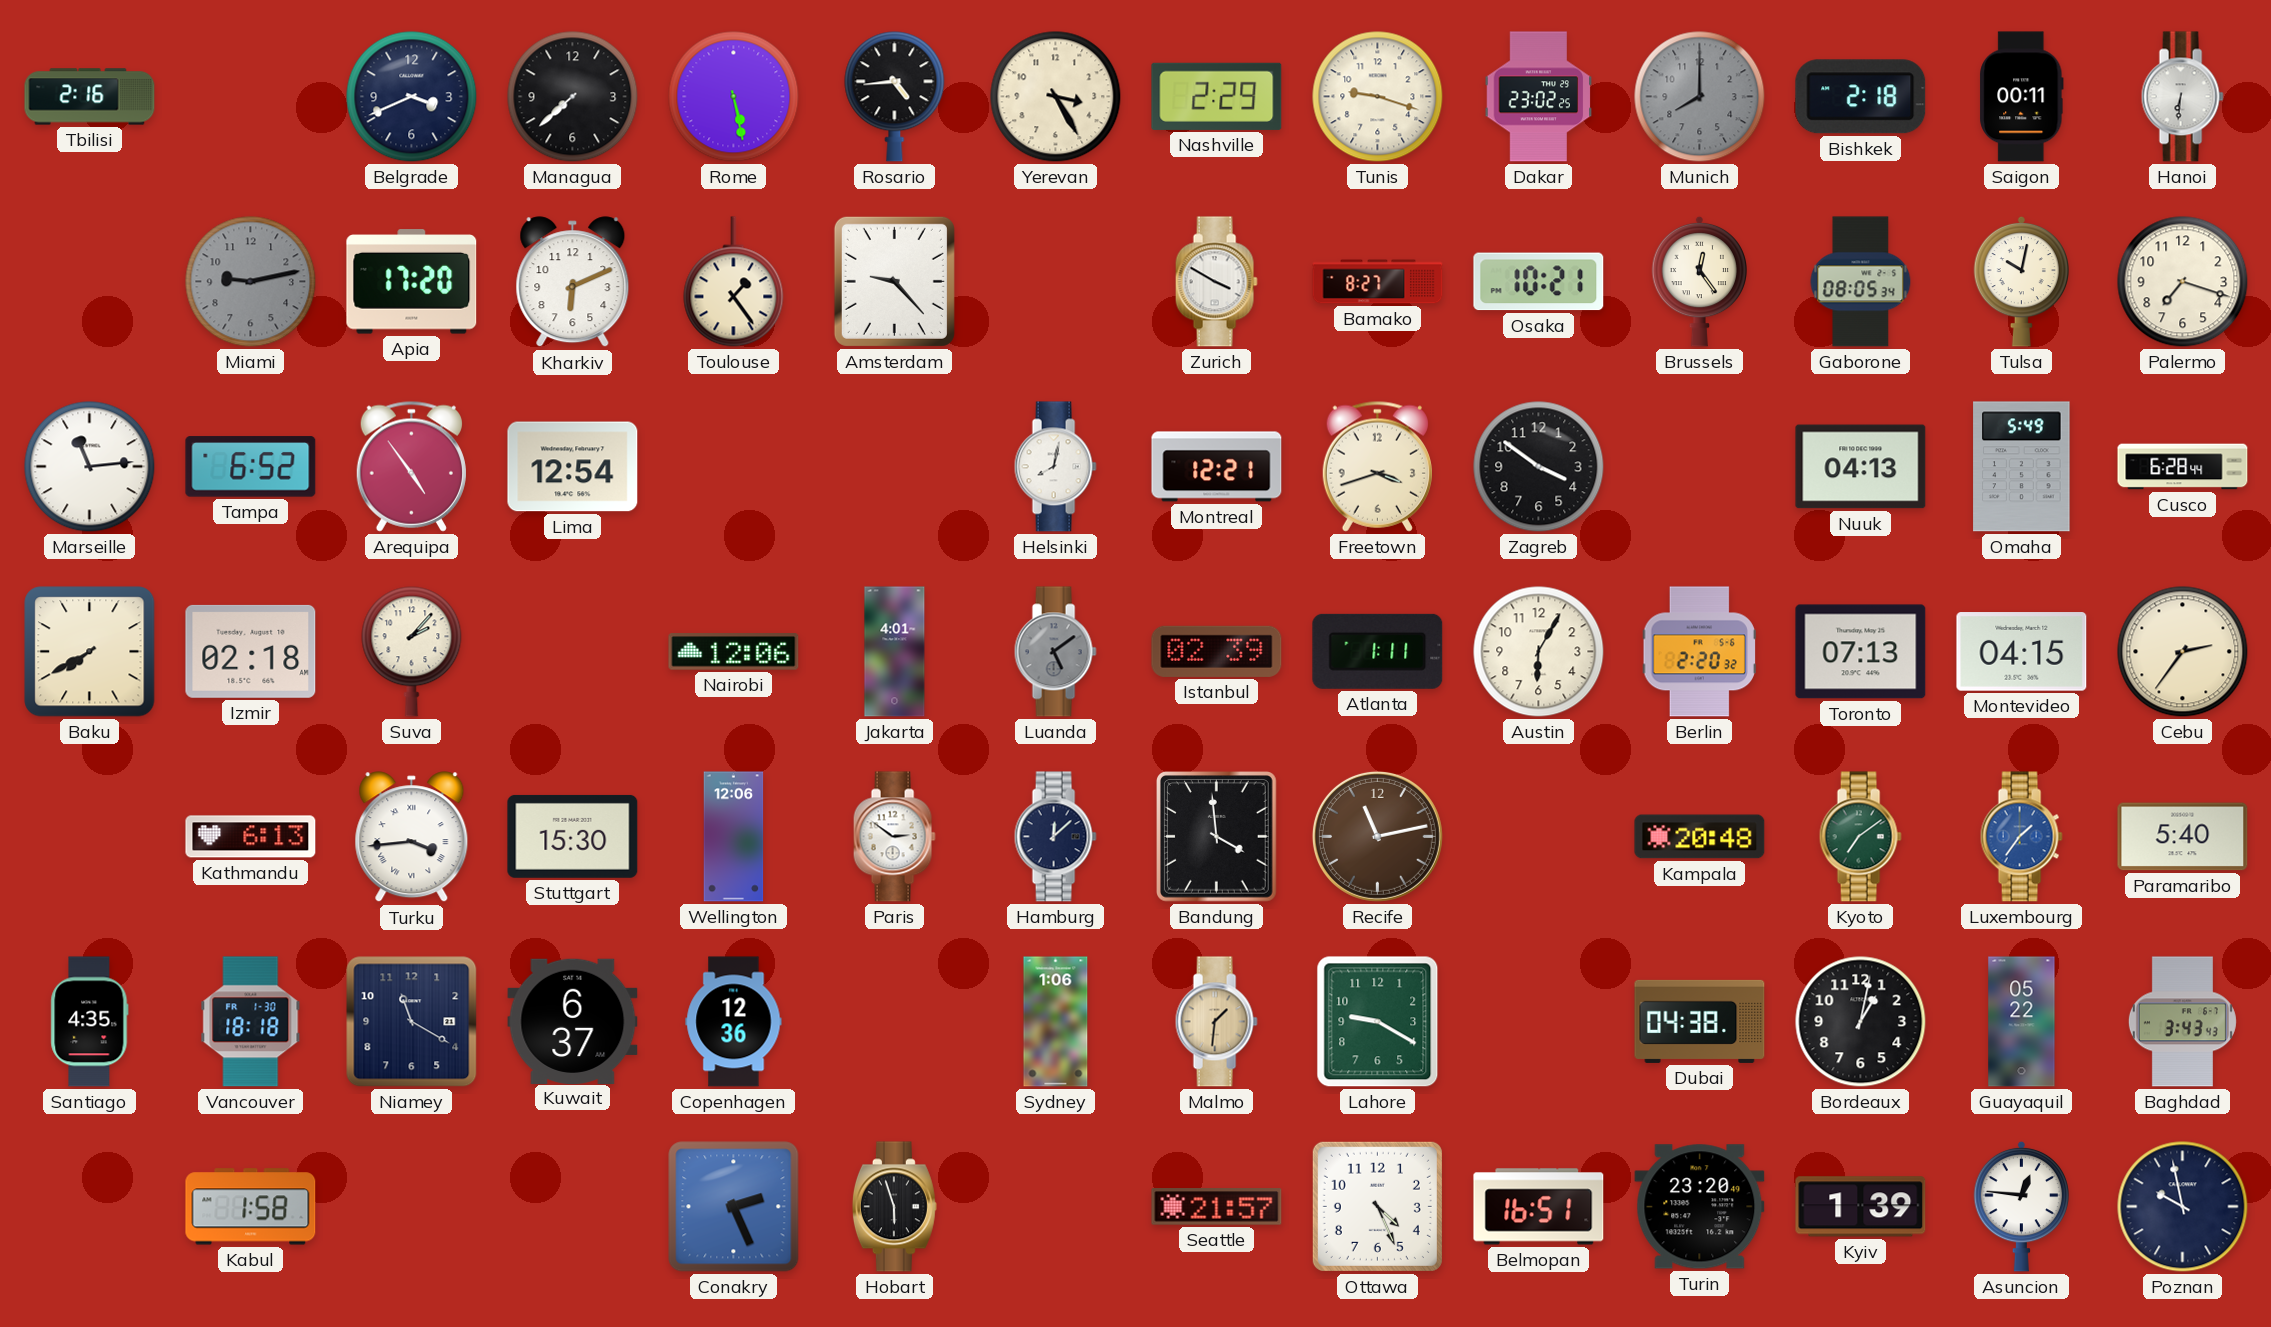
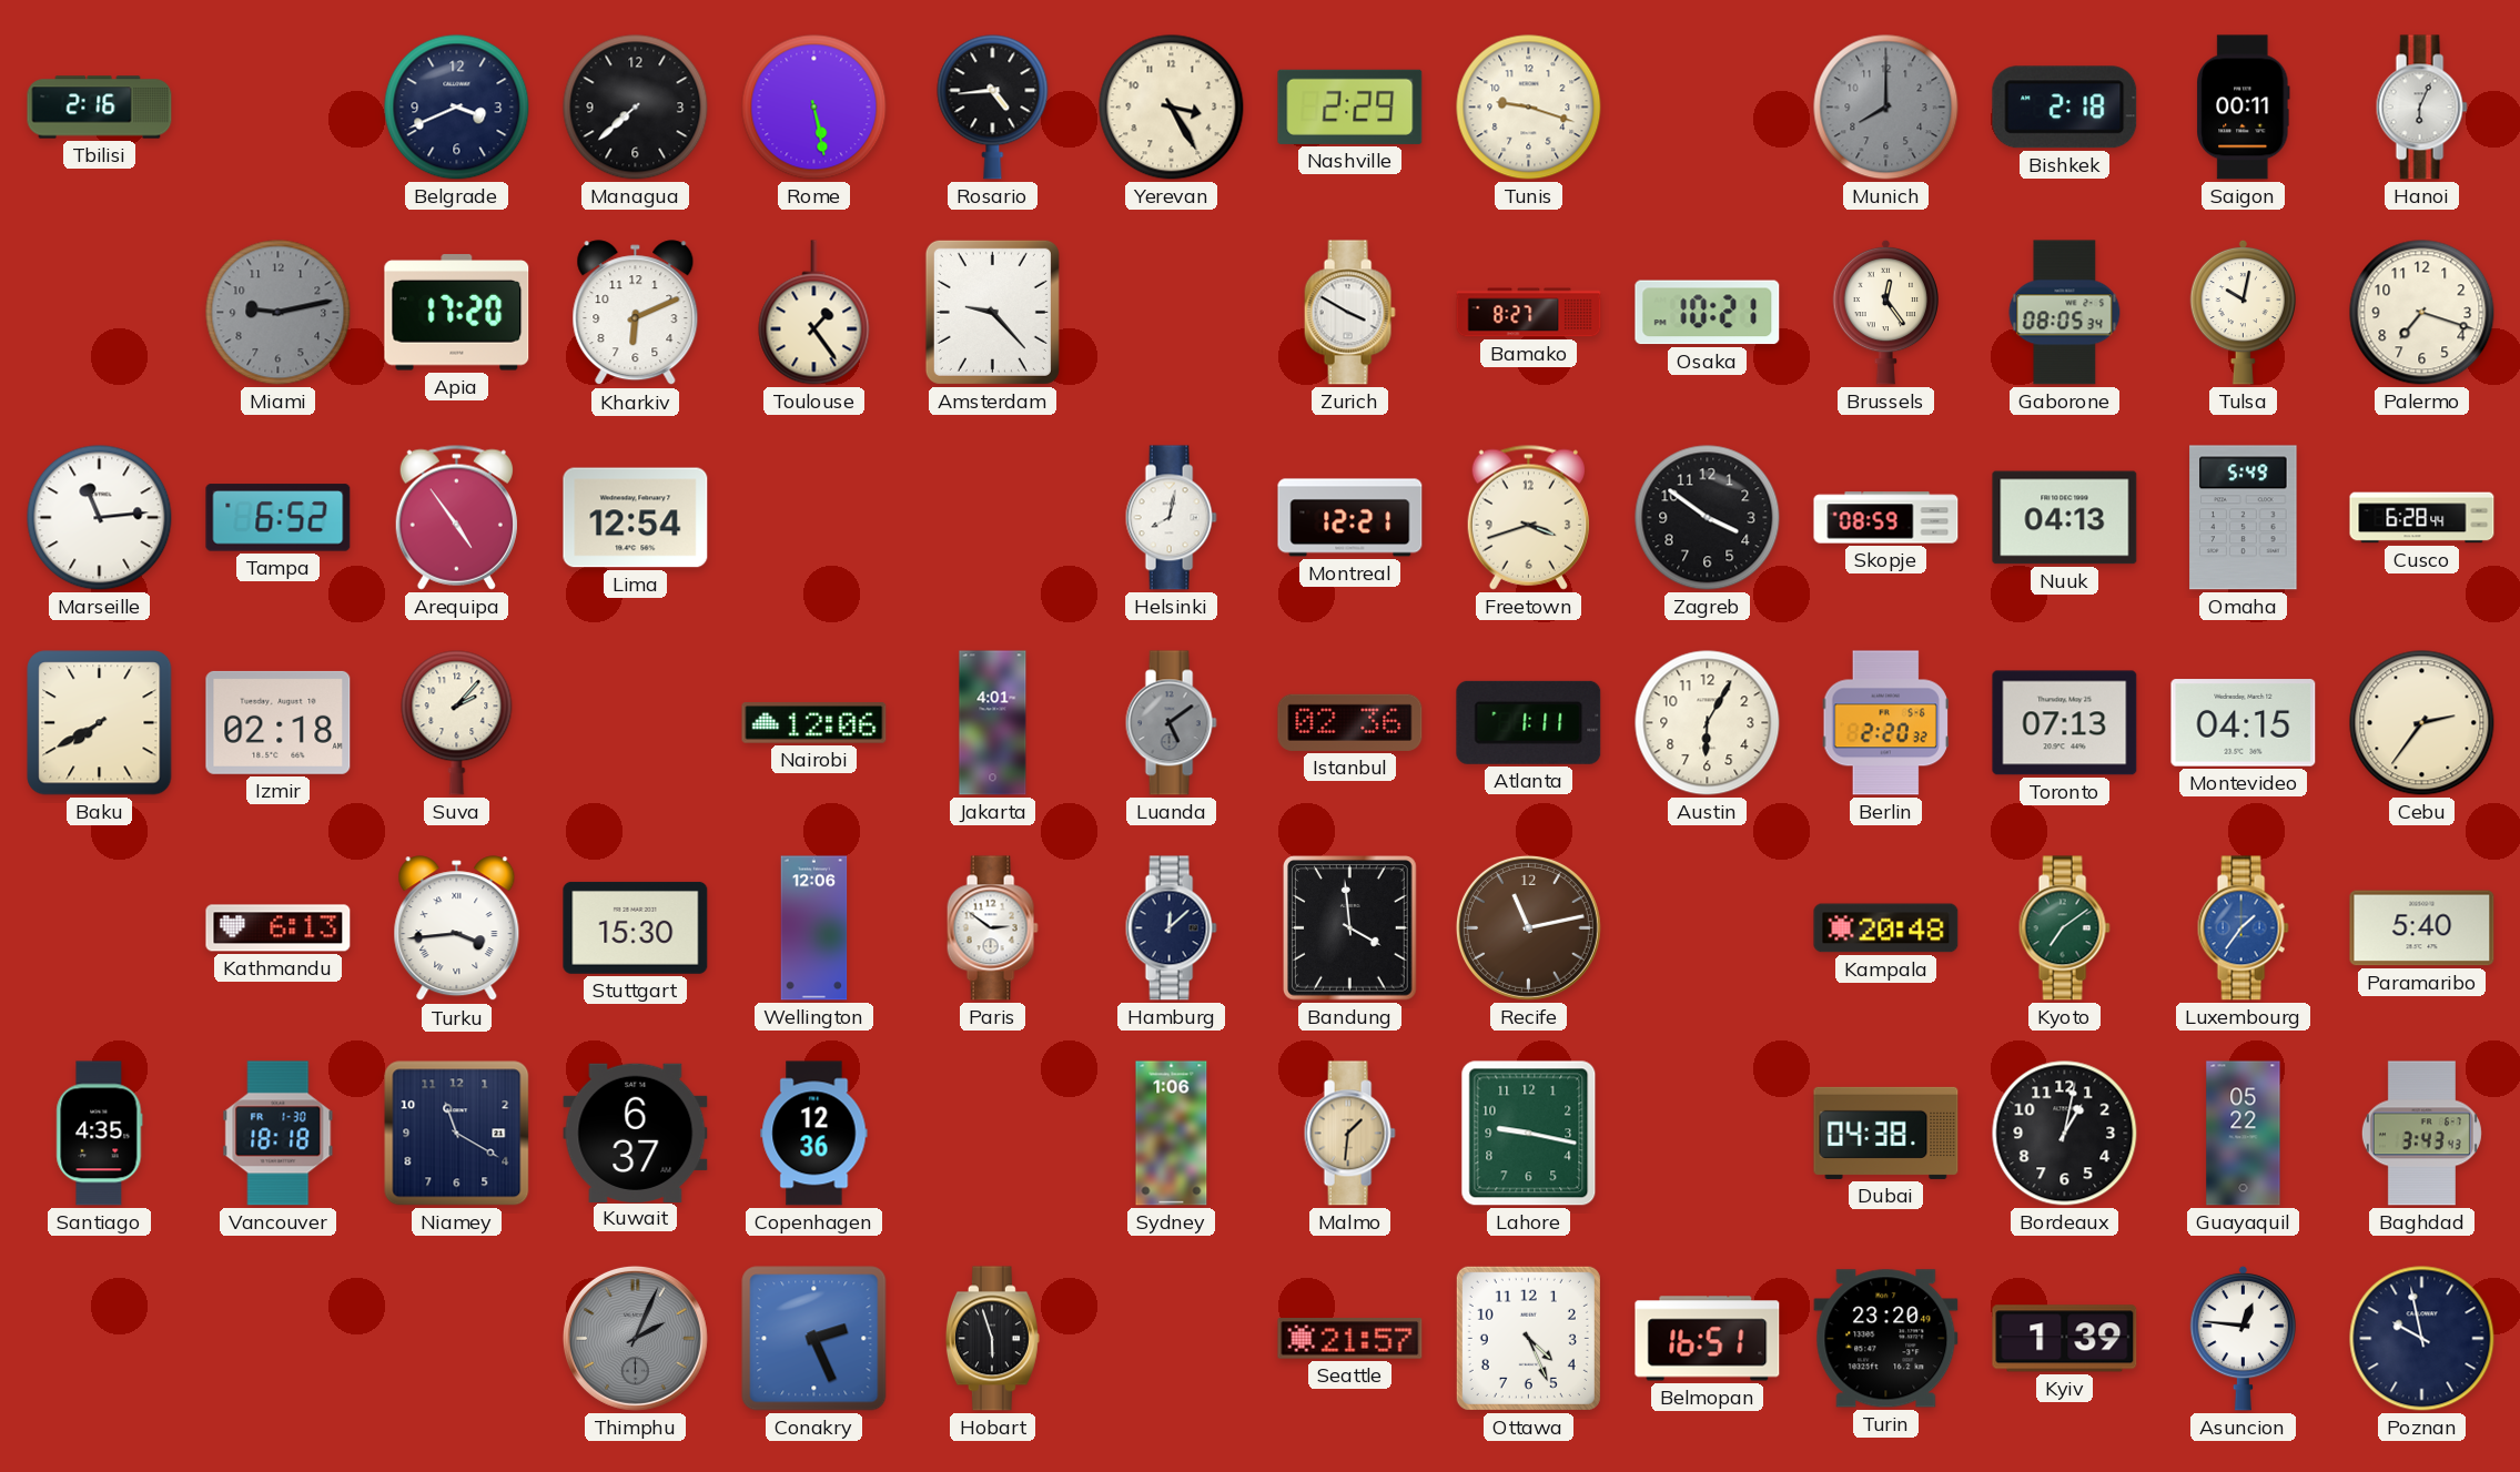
Dakar: 23:02 -> none
Hanoi: 6:31 -> 6:04
Skopje: none -> 08:59
Istanbul: 02:39 -> 02:36
Lahore: 9:20 -> 9:17
Kabul: 1:58 -> none
Thimphu: none -> 2:04
